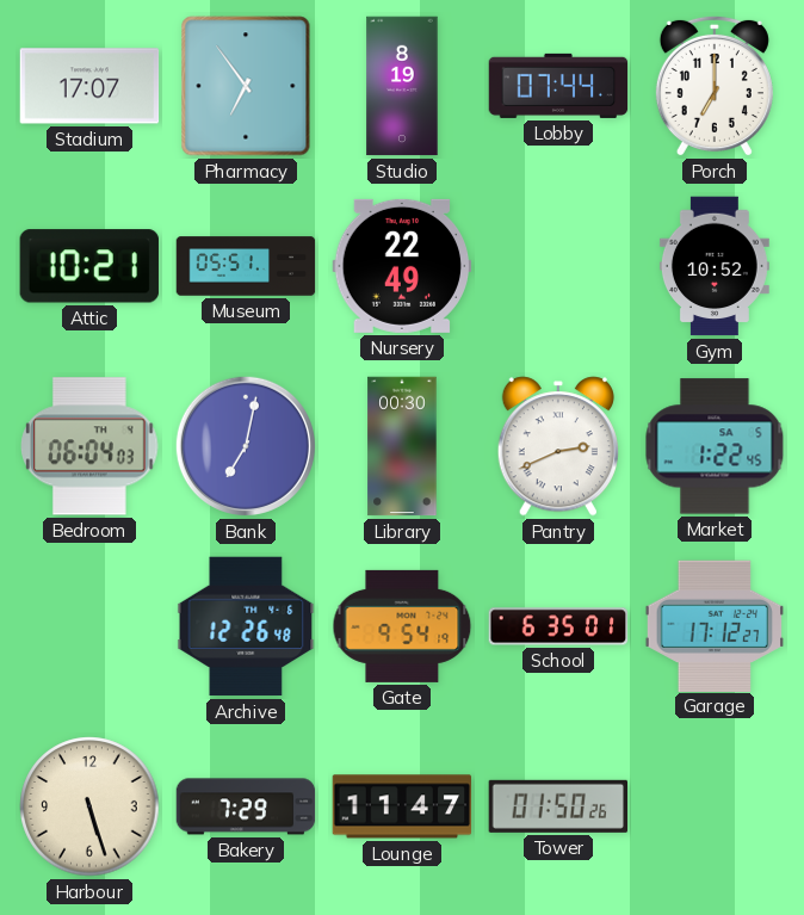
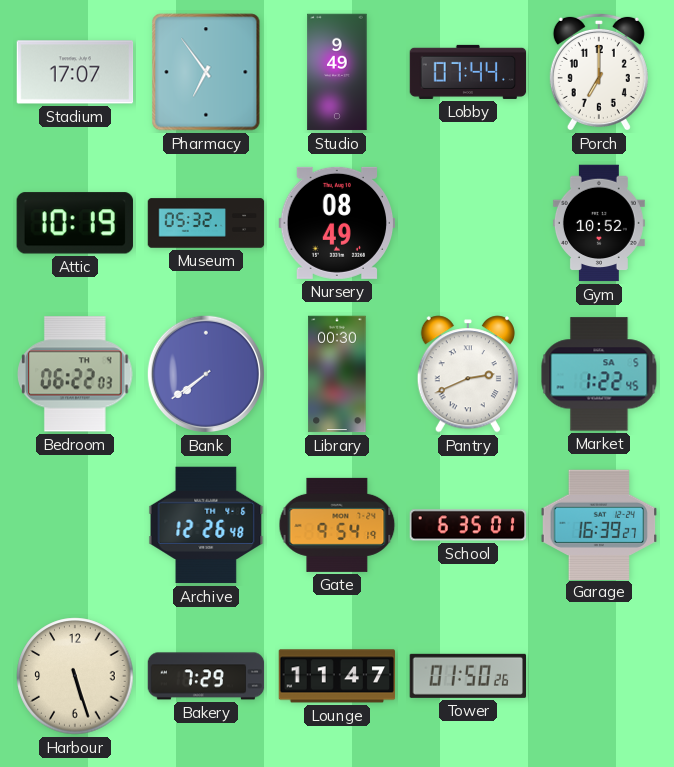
Studio: 8:19 -> 9:49
Attic: 10:21 -> 10:19
Museum: 05:51 -> 05:32
Nursery: 22:49 -> 08:49
Bedroom: 06:04 -> 06:22
Bank: 7:02 -> 7:39
Garage: 17:12 -> 16:39
